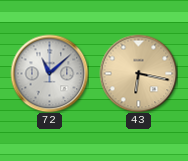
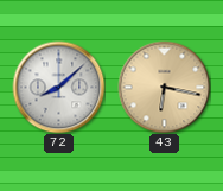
72: 11:08 -> 8:08
